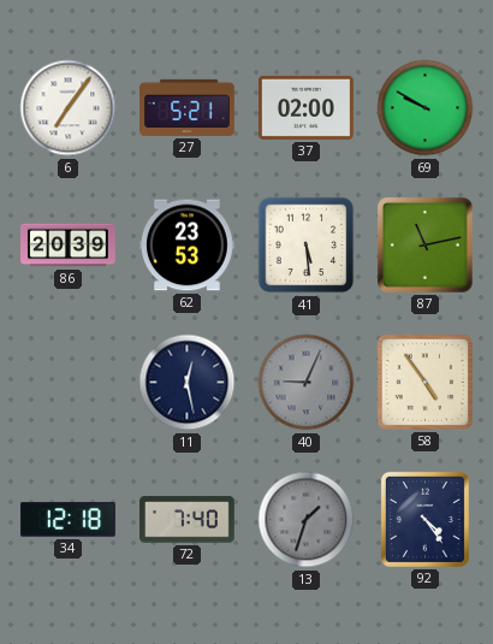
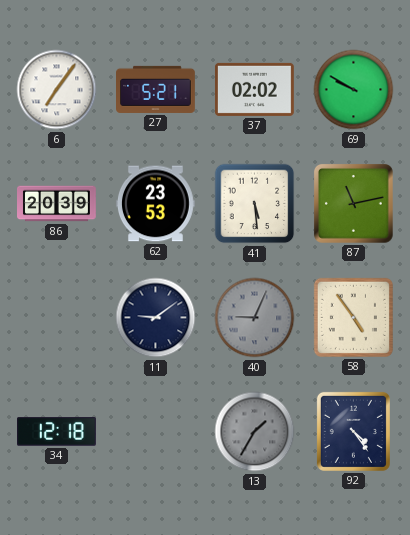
37: 02:00 -> 02:02
11: 12:28 -> 9:09
72: 7:40 -> none
13: 1:33 -> 1:35
